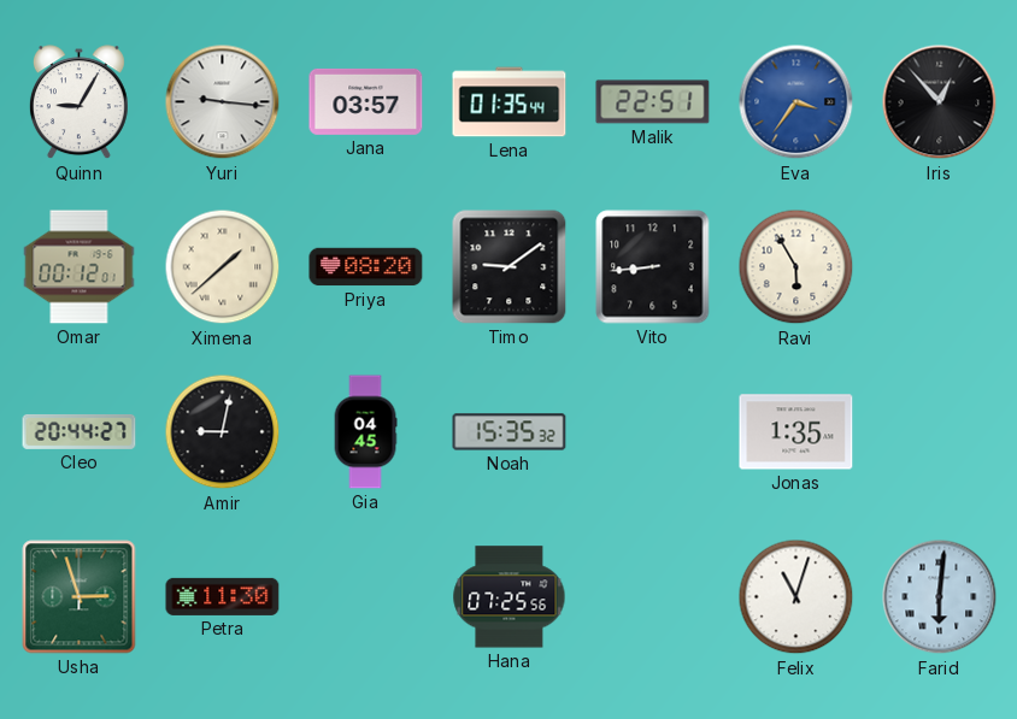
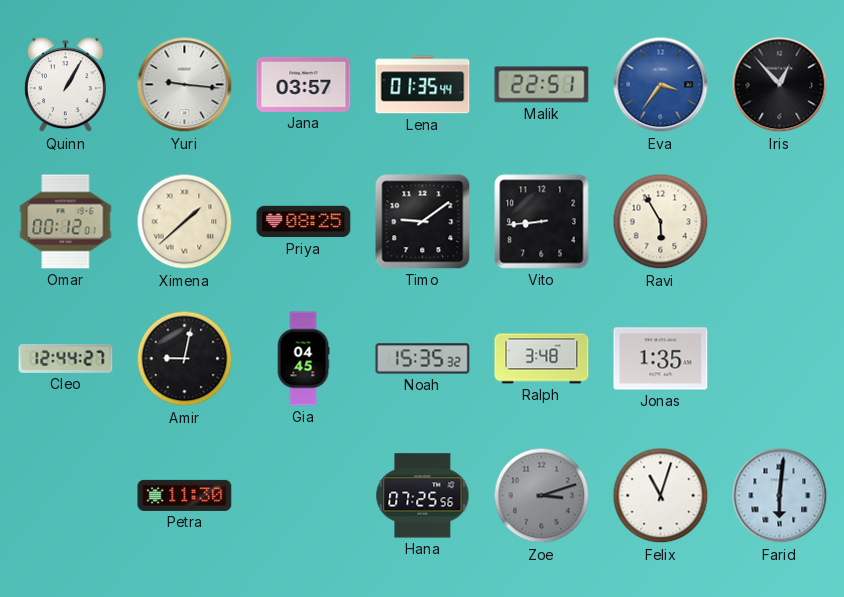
Quinn: 9:05 -> 1:05
Priya: 08:20 -> 08:25
Cleo: 20:44 -> 12:44
Ralph: none -> 3:48
Usha: 2:57 -> none
Zoe: none -> 3:12
